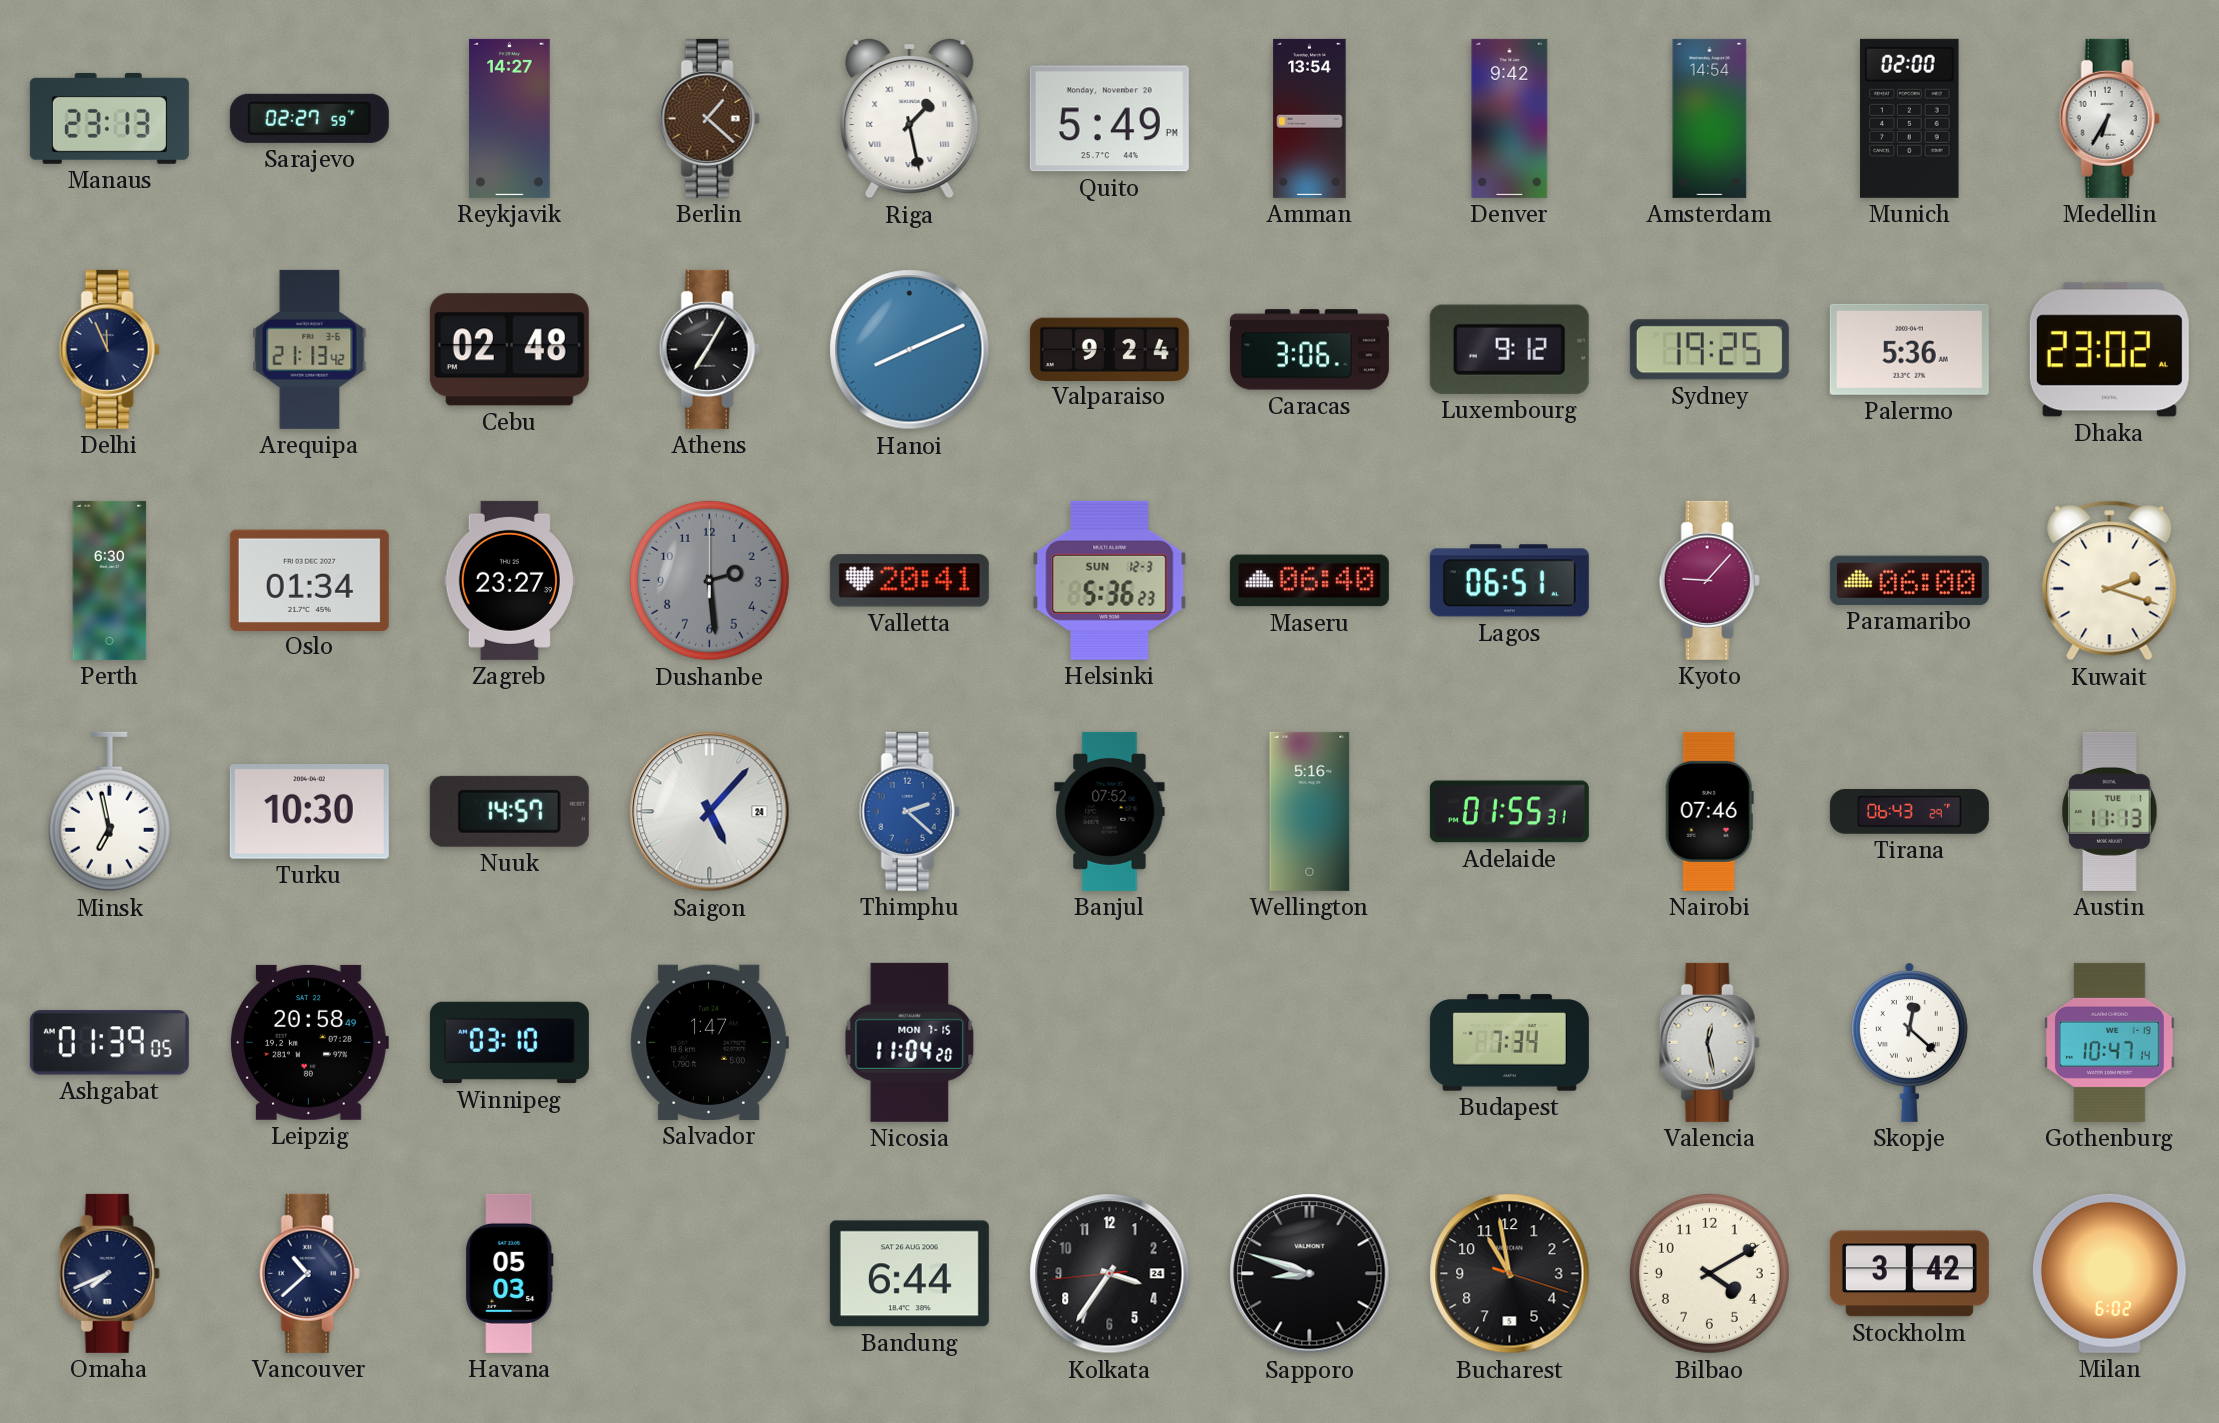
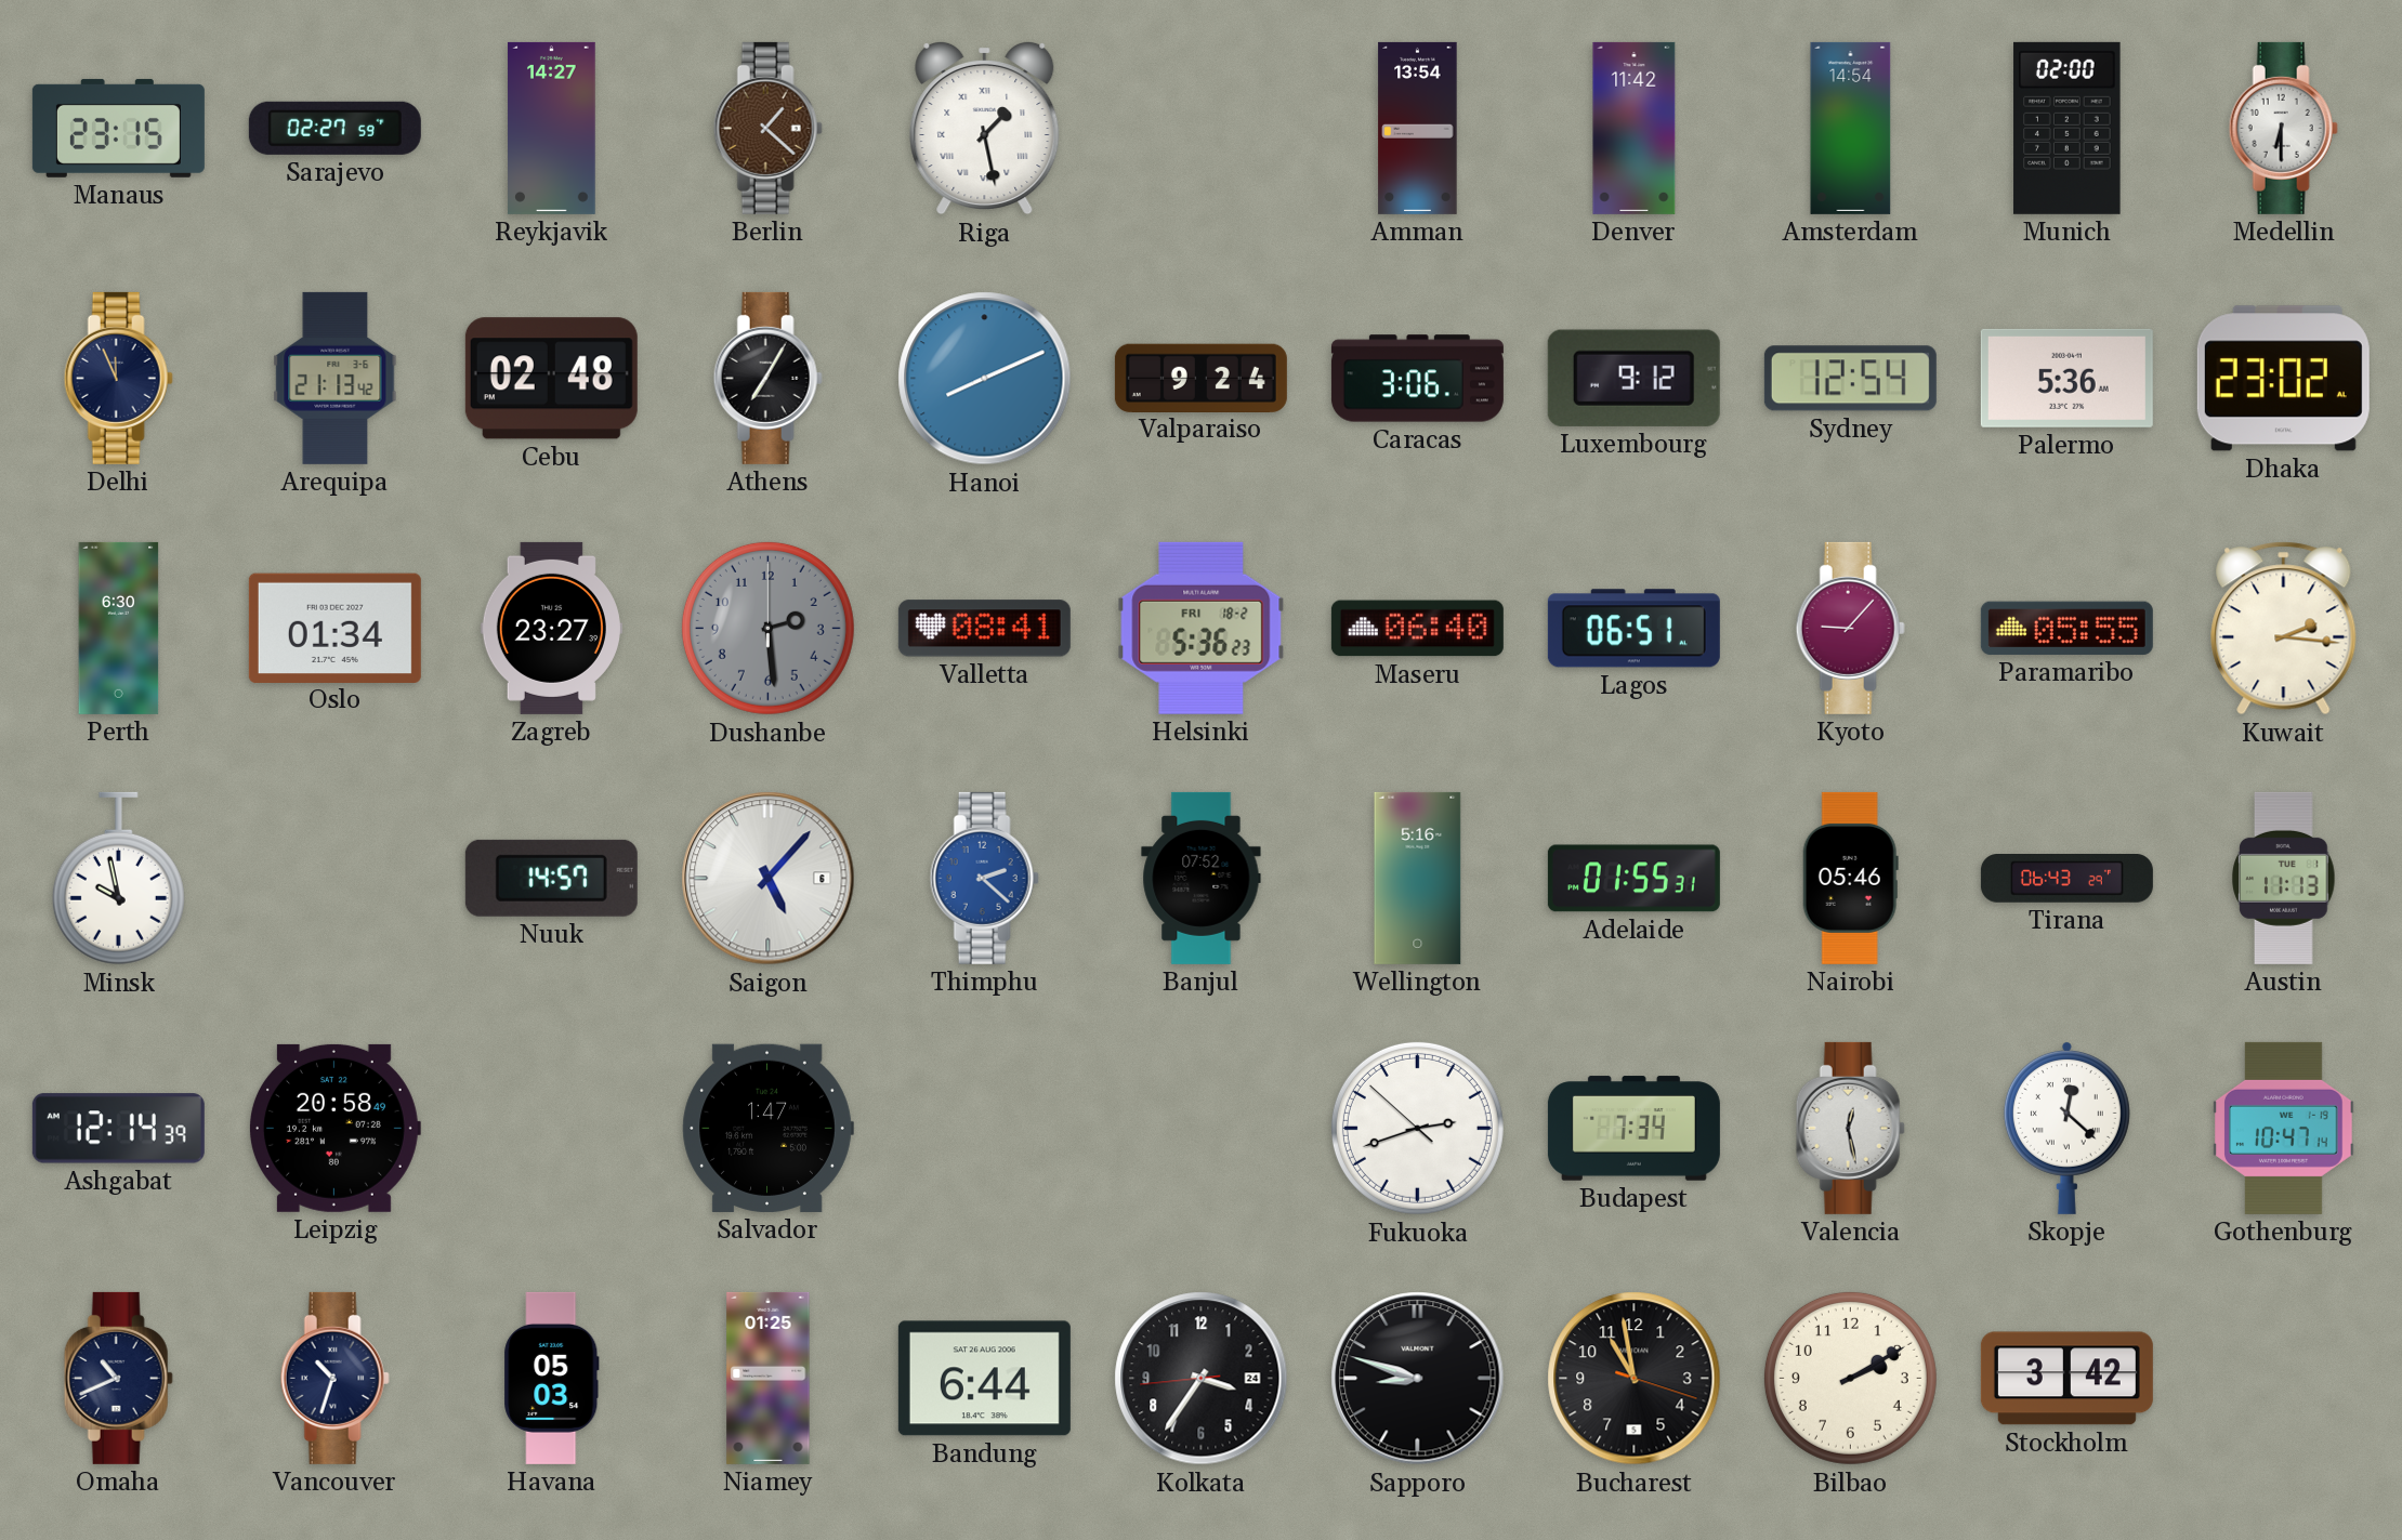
Manaus: 23:13 -> 23:15
Quito: 5:49 -> none
Denver: 9:42 -> 11:42
Medellin: 6:35 -> 6:30
Sydney: 19:25 -> 12:54
Valletta: 20:41 -> 08:41
Helsinki date: SUN 12-3 -> FRI 18-2
Paramaribo: 06:00 -> 05:55
Kuwait: 2:18 -> 2:16
Minsk: 6:58 -> 9:58
Turku: 10:30 -> none
Saigon date: 24 -> 6
Nairobi: 07:46 -> 05:46
Ashgabat: 01:39 -> 12:14
Winnipeg: 03:10 -> none
Nicosia: 11:04 -> none
Fukuoka: none -> 2:41
Omaha: 7:41 -> 10:41
Vancouver: 10:38 -> 10:33
Niamey: none -> 01:25
Bilbao: 4:10 -> 2:10
Milan: 6:02 -> none
